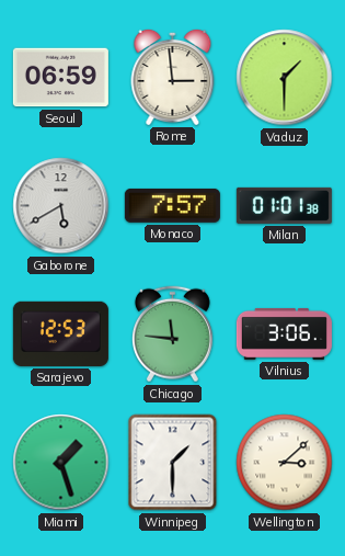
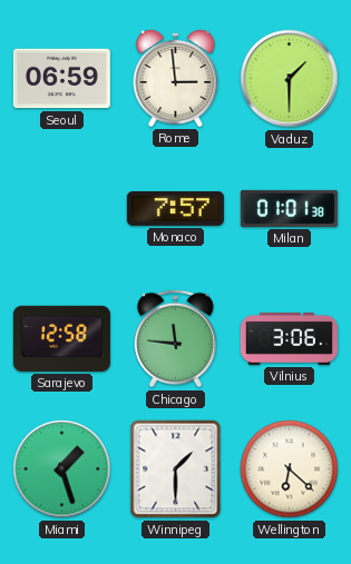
Gaborone: 5:40 -> none
Sarajevo: 12:53 -> 12:58
Wellington: 3:08 -> 6:22
